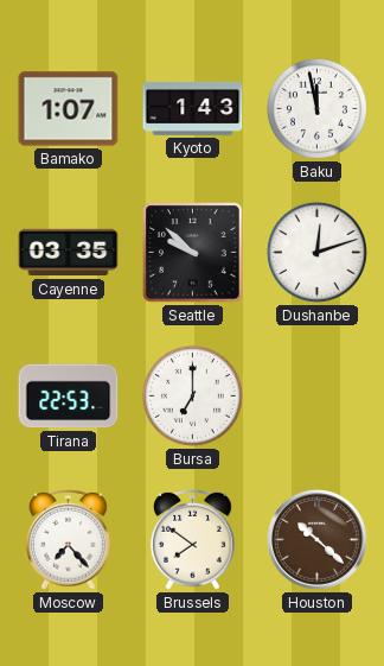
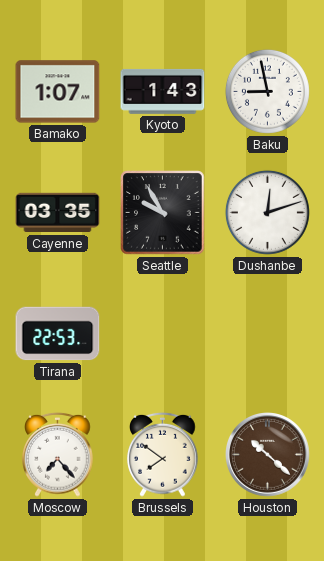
Baku: 11:58 -> 8:58
Seattle: 9:52 -> 9:55
Bursa: 7:00 -> none
